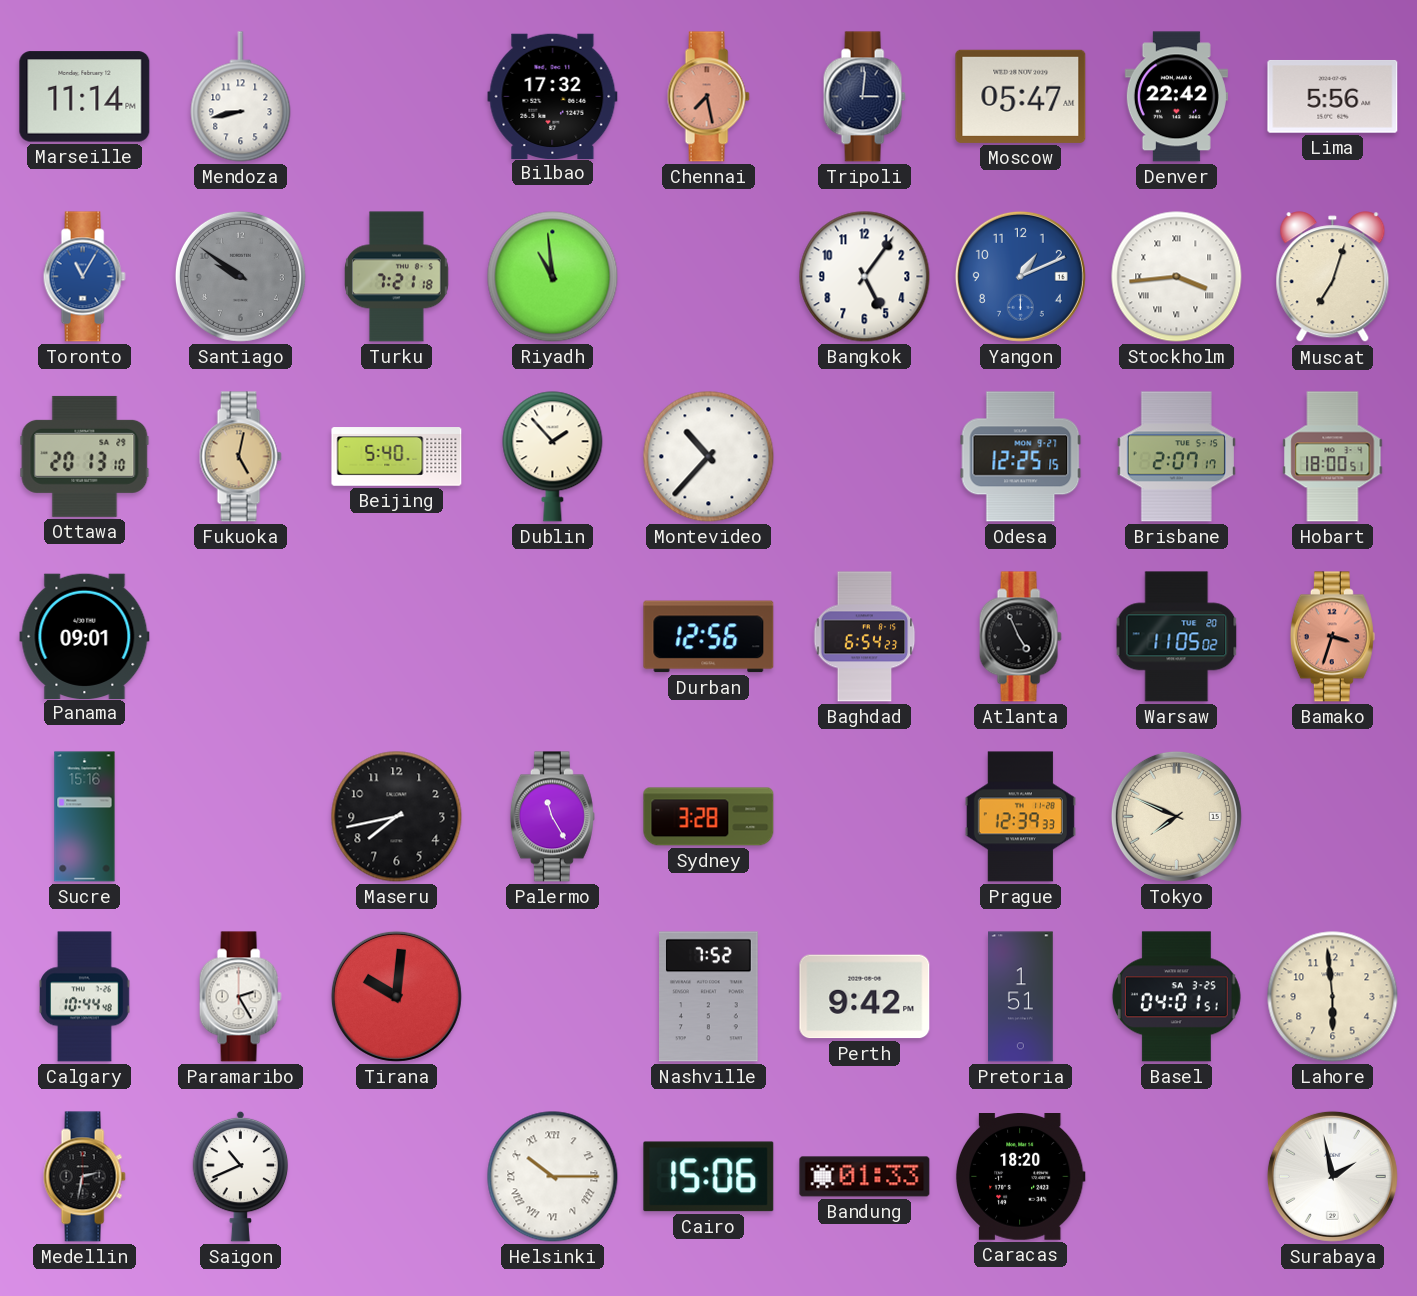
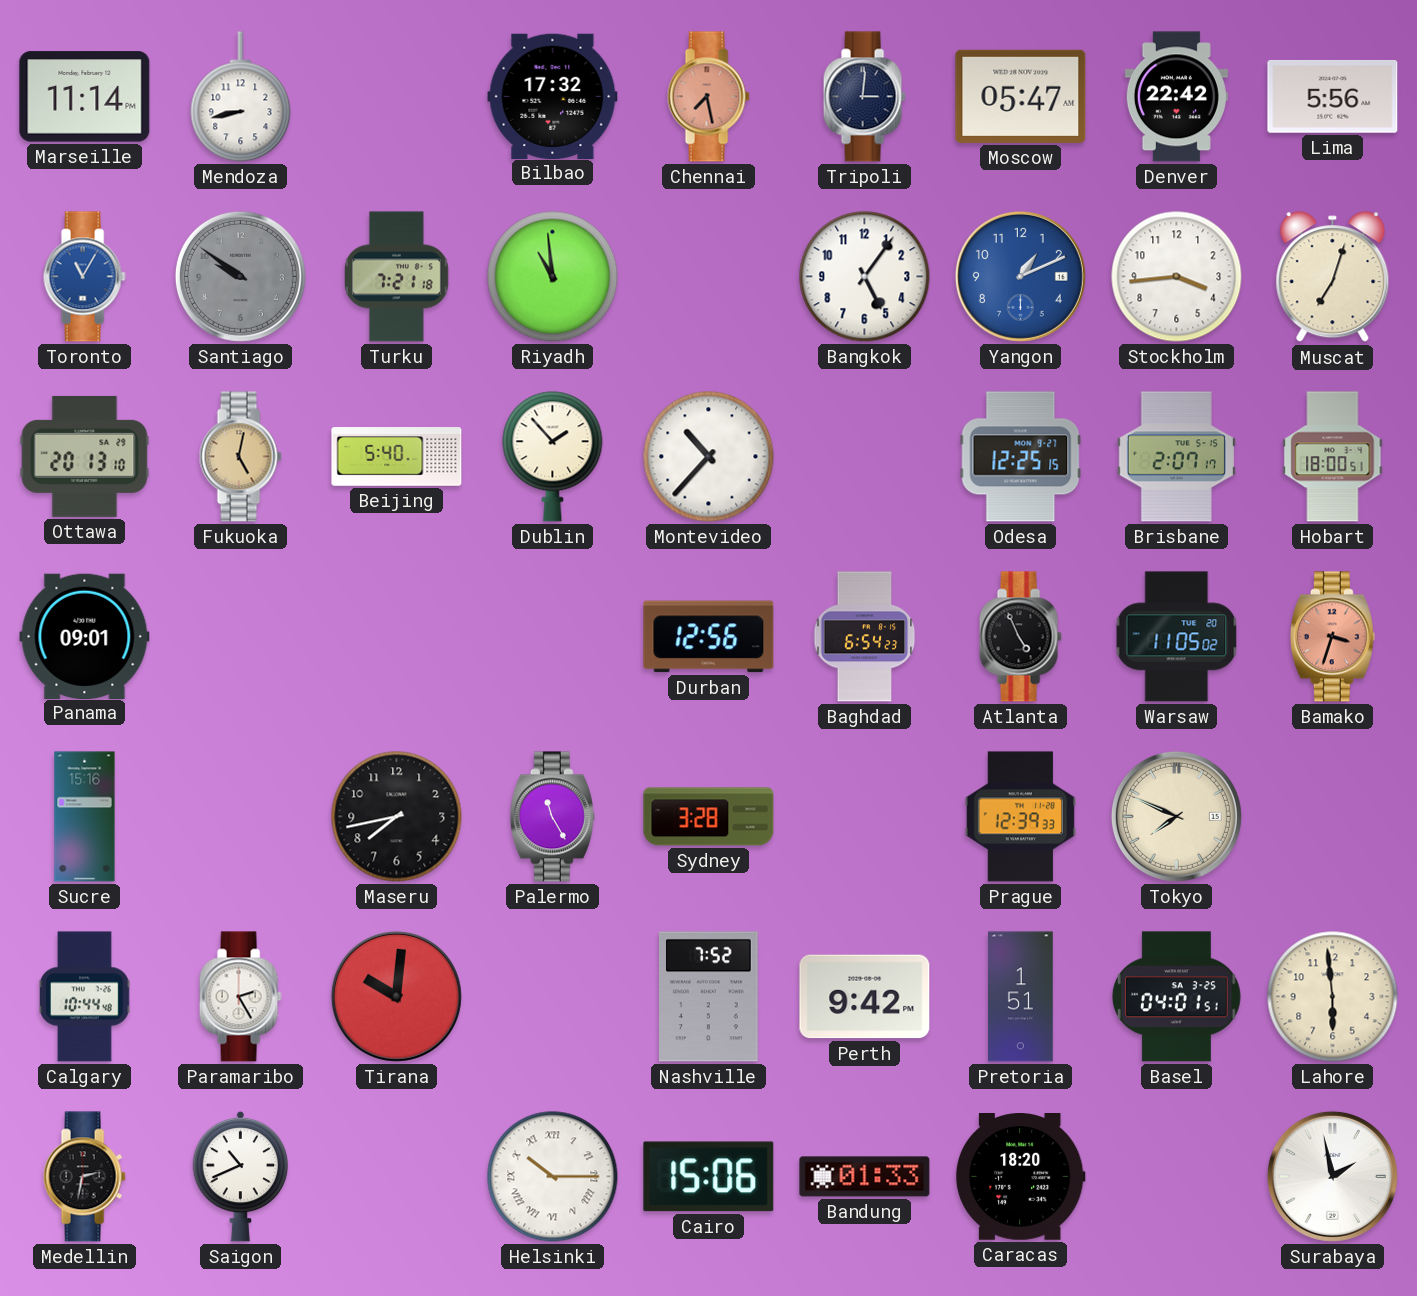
Stockholm numerals: Roman -> Arabic
